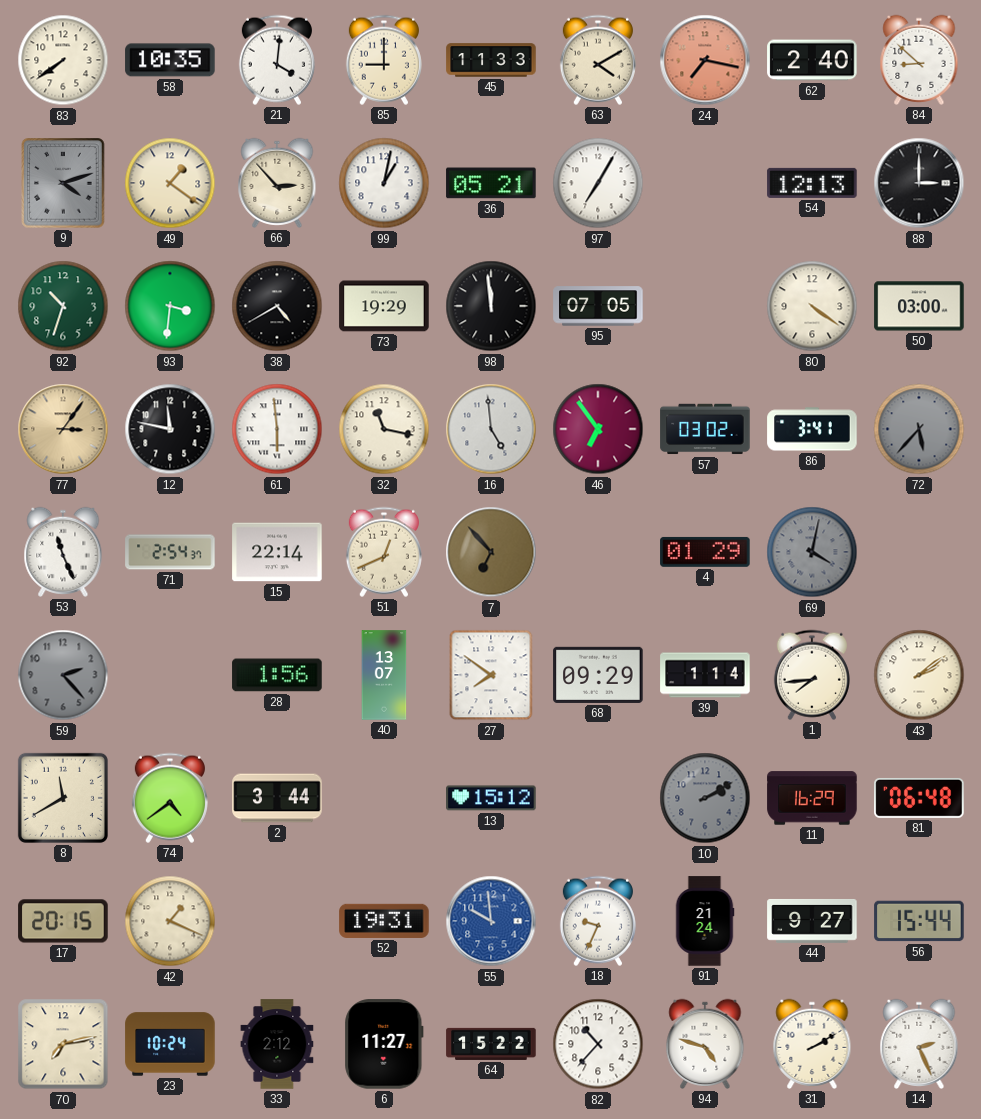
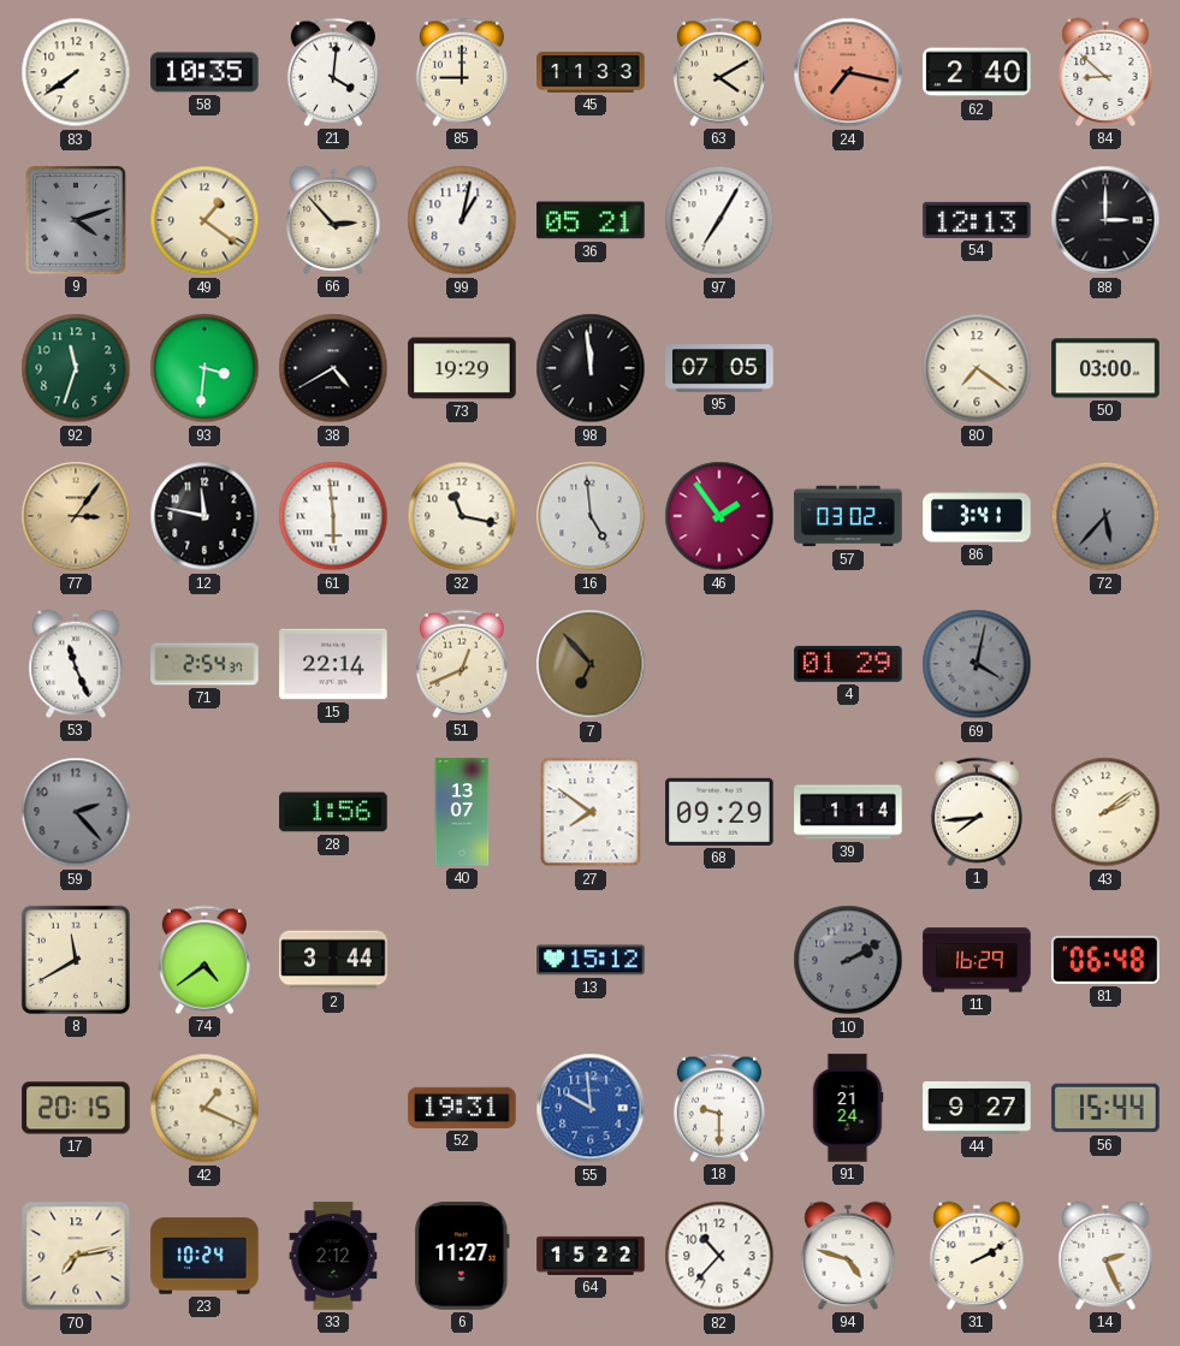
92: 10:33 -> 11:33
80: 4:21 -> 7:21
46: 6:54 -> 1:54
18: 9:34 -> 9:30
